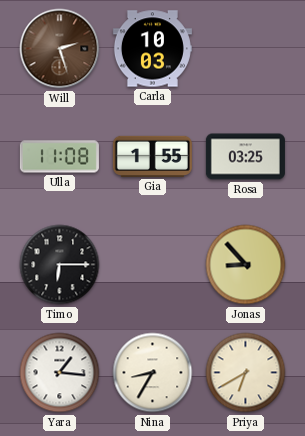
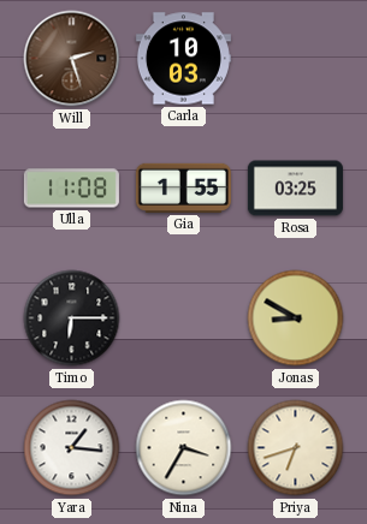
Jonas: 8:53 -> 8:50
Nina: 8:35 -> 3:35
Priya: 6:40 -> 6:42
